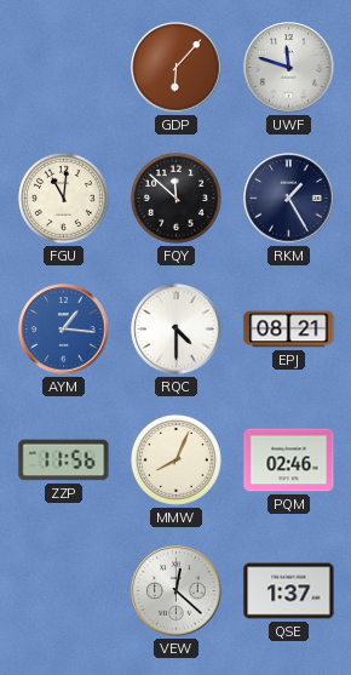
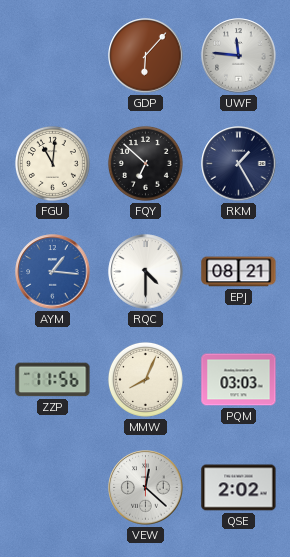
UWF: 11:48 -> 11:46
FQY: 11:52 -> 6:52
PQM: 02:46 -> 03:03
QSE: 1:37 -> 2:02
